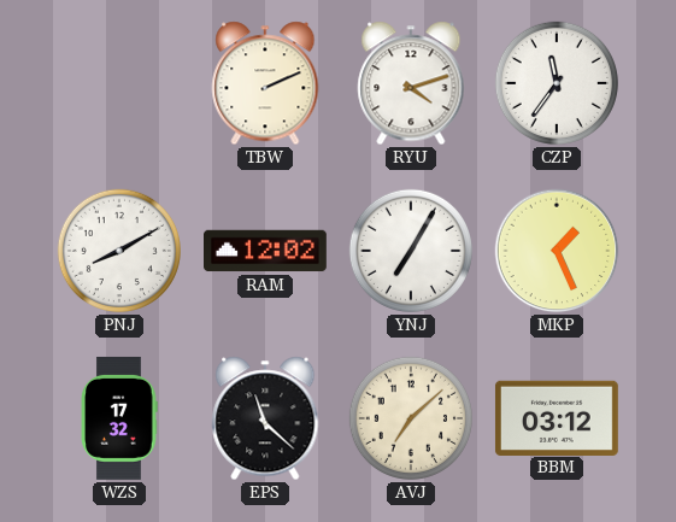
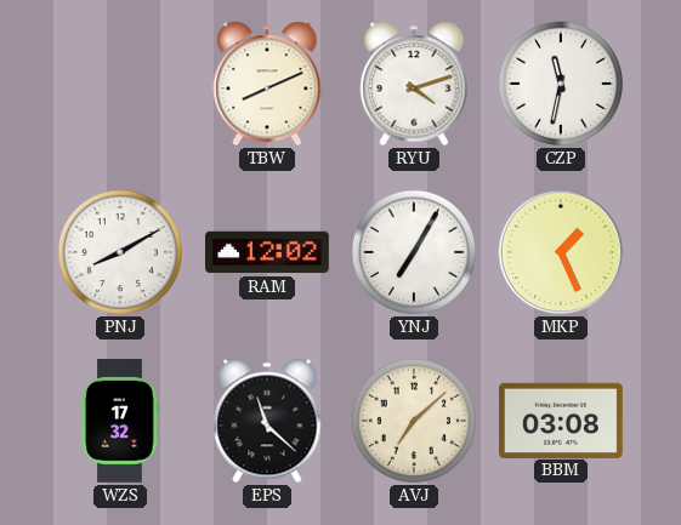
TBW: 2:11 -> 8:11
CZP: 11:36 -> 11:32
BBM: 03:12 -> 03:08
